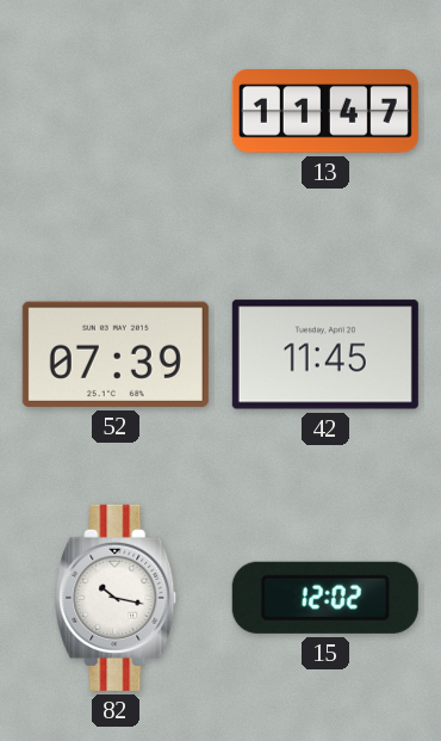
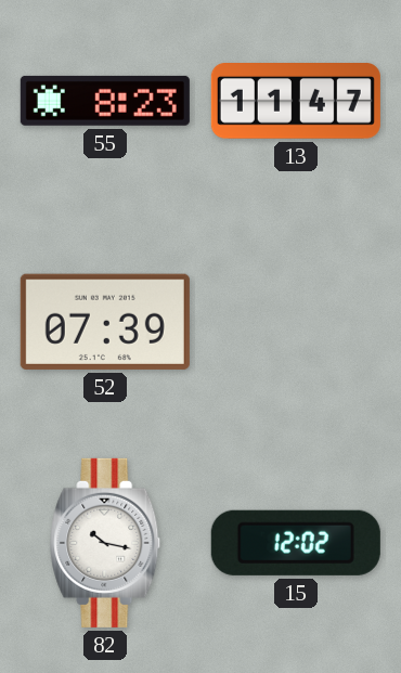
55: none -> 8:23
42: 11:45 -> none
